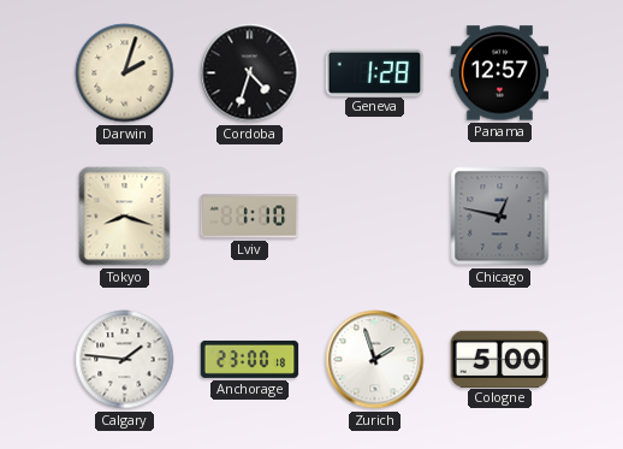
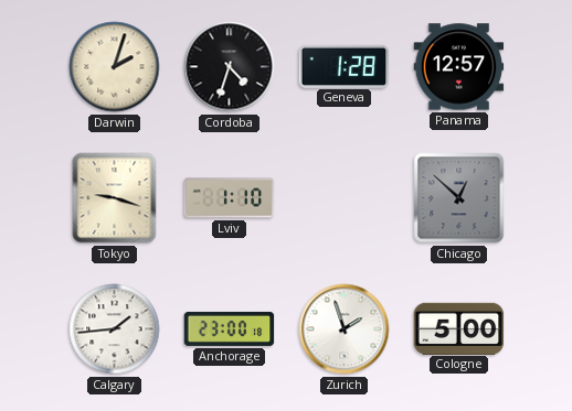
Tokyo: 8:18 -> 9:18
Chicago: 12:47 -> 12:52
Calgary: 1:46 -> 1:44
